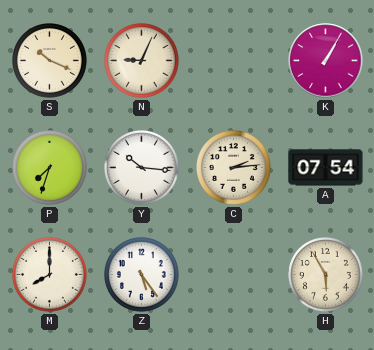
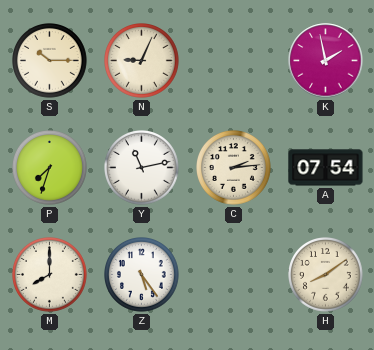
S: 10:19 -> 10:15
K: 1:05 -> 1:58
Y: 10:16 -> 11:13
H: 5:55 -> 8:09
